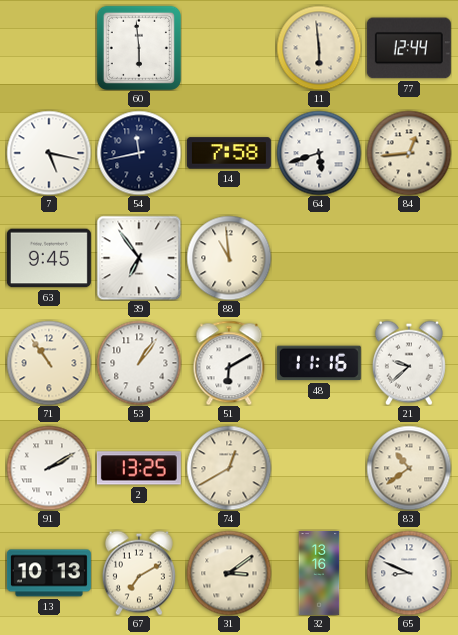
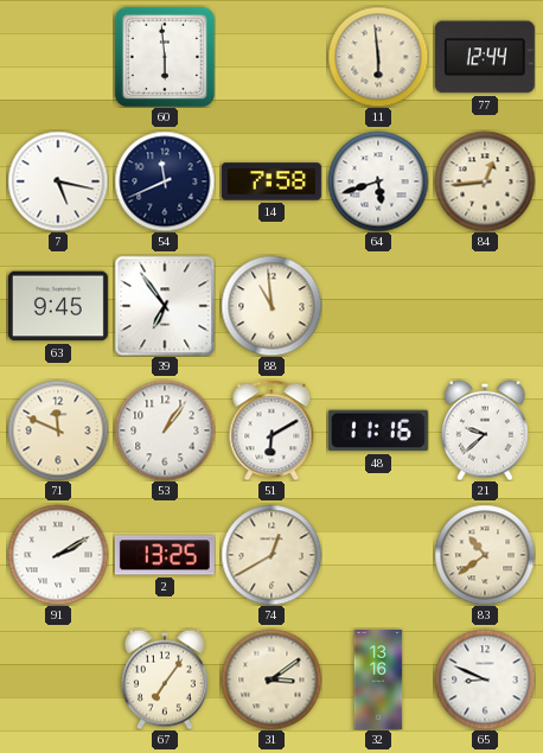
54: 11:43 -> 11:41
71: 10:54 -> 11:49
13: 10:13 -> none
67: 7:10 -> 7:06
